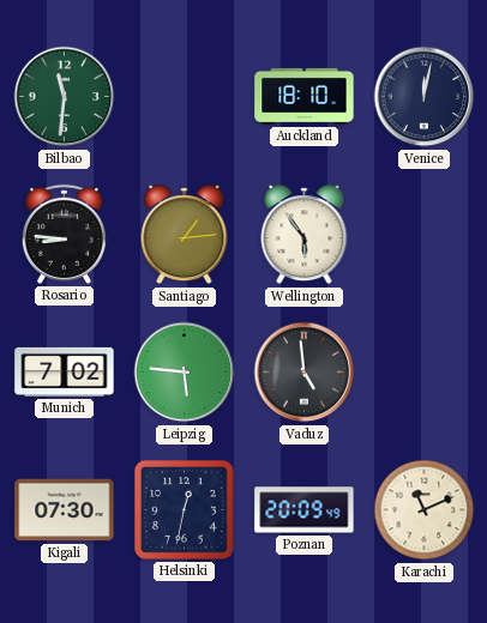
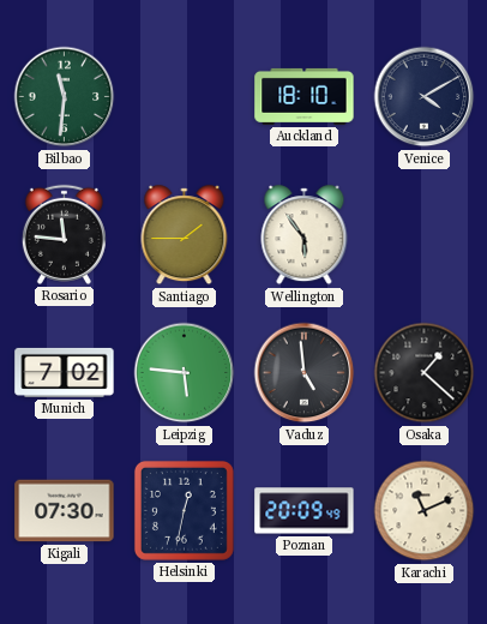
Venice: 12:02 -> 4:10
Rosario: 8:46 -> 11:46
Santiago: 1:14 -> 1:45
Osaka: none -> 1:22
